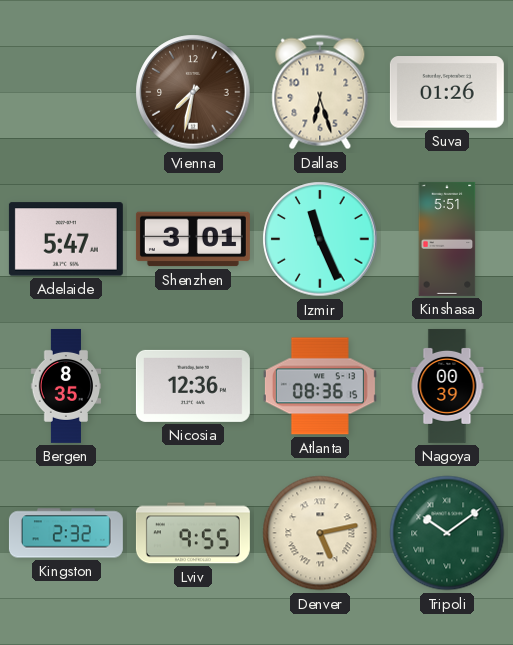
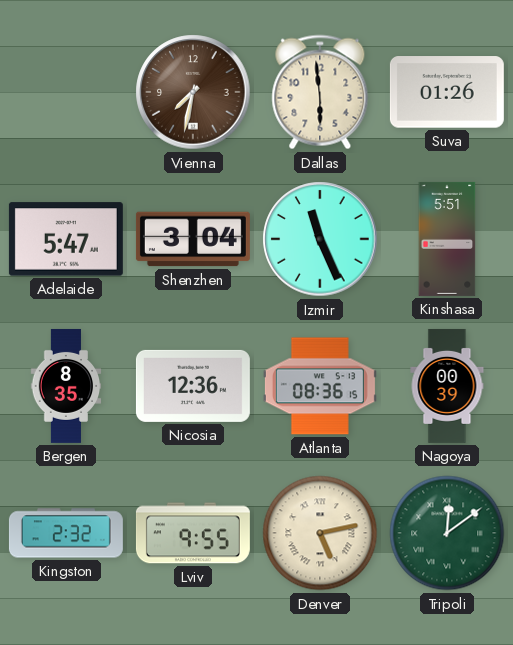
Dallas: 6:27 -> 5:59
Shenzhen: 3:01 -> 3:04
Tripoli: 10:09 -> 12:09
